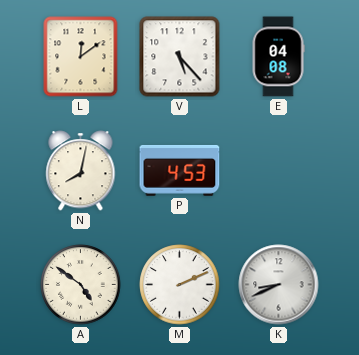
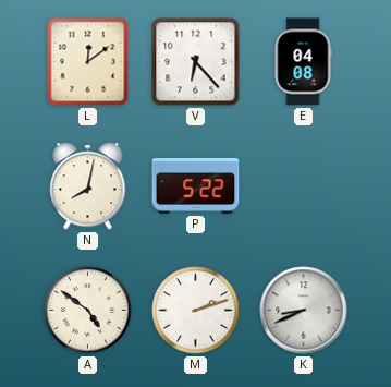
V: 5:23 -> 6:23
P: 4:53 -> 5:22
M: 2:11 -> 2:12
